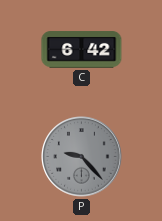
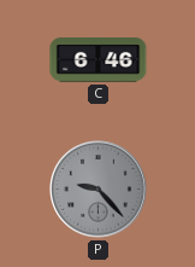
C: 6:42 -> 6:46
